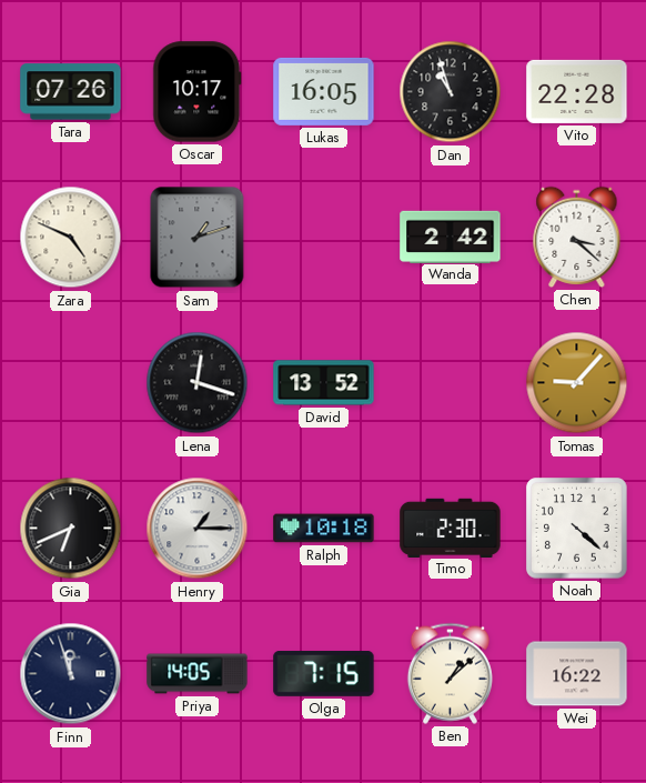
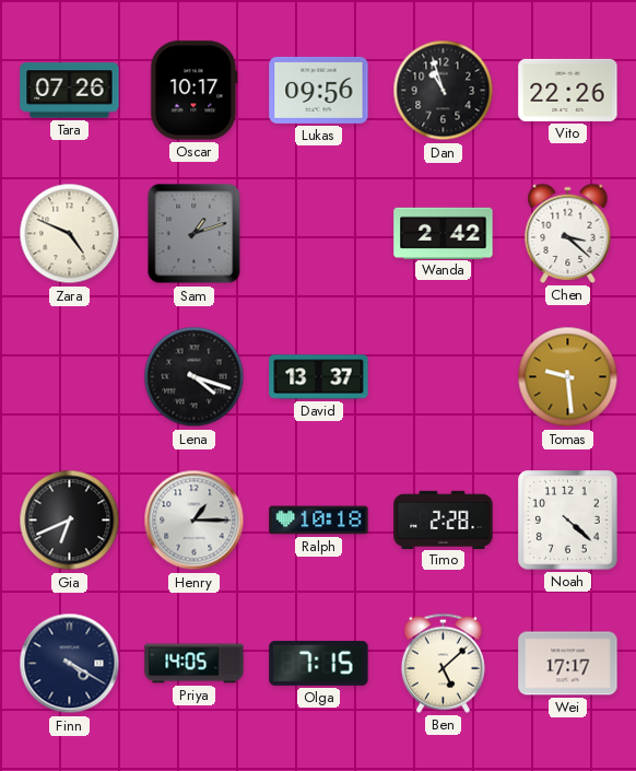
Lukas: 16:05 -> 09:56
Vito: 22:28 -> 22:26
Lena: 12:18 -> 4:18
David: 13:52 -> 13:37
Tomas: 9:07 -> 9:29
Timo: 2:30 -> 2:28
Finn: 11:57 -> 4:20
Ben: 1:08 -> 5:08
Wei: 16:22 -> 17:17
